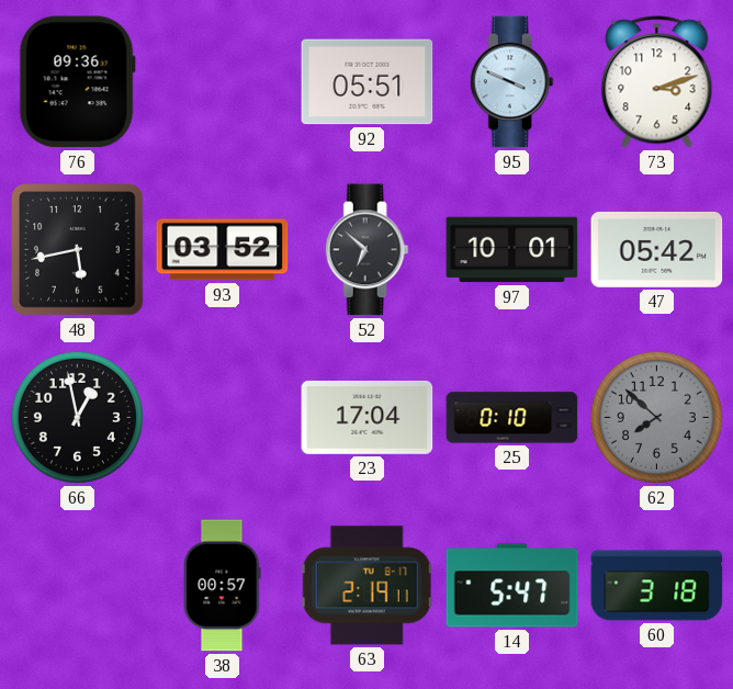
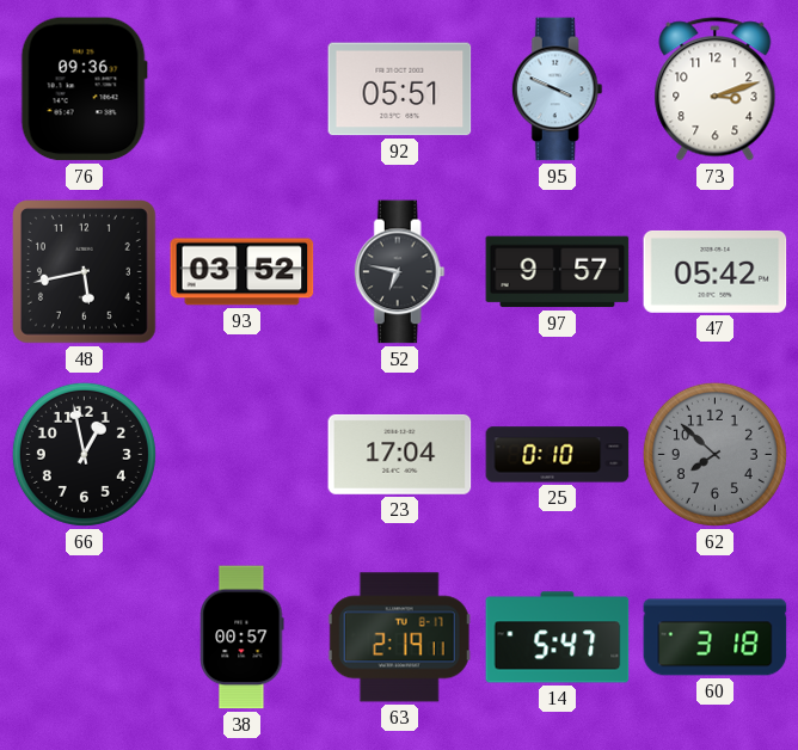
52: 6:52 -> 6:47
97: 10:01 -> 9:57
